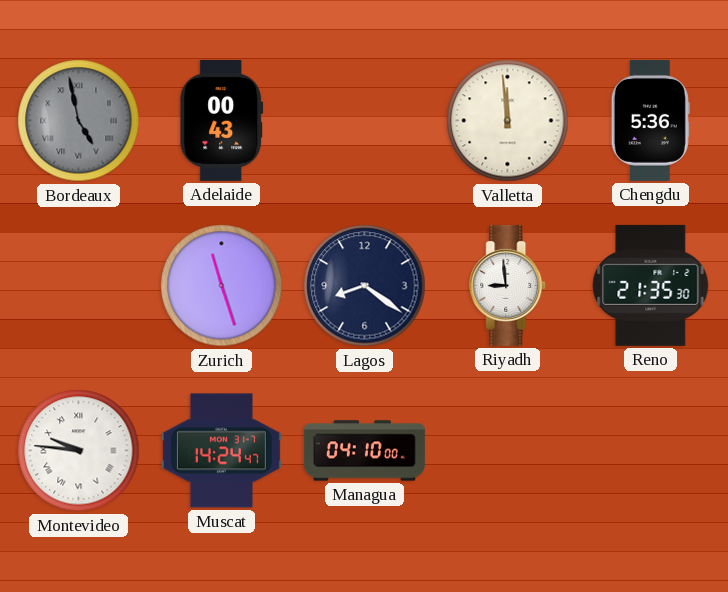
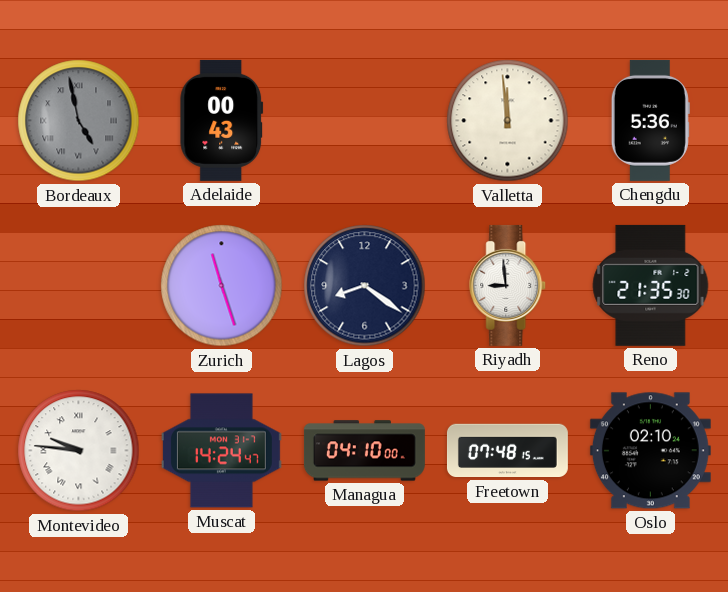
Freetown: none -> 07:48
Oslo: none -> 02:10
